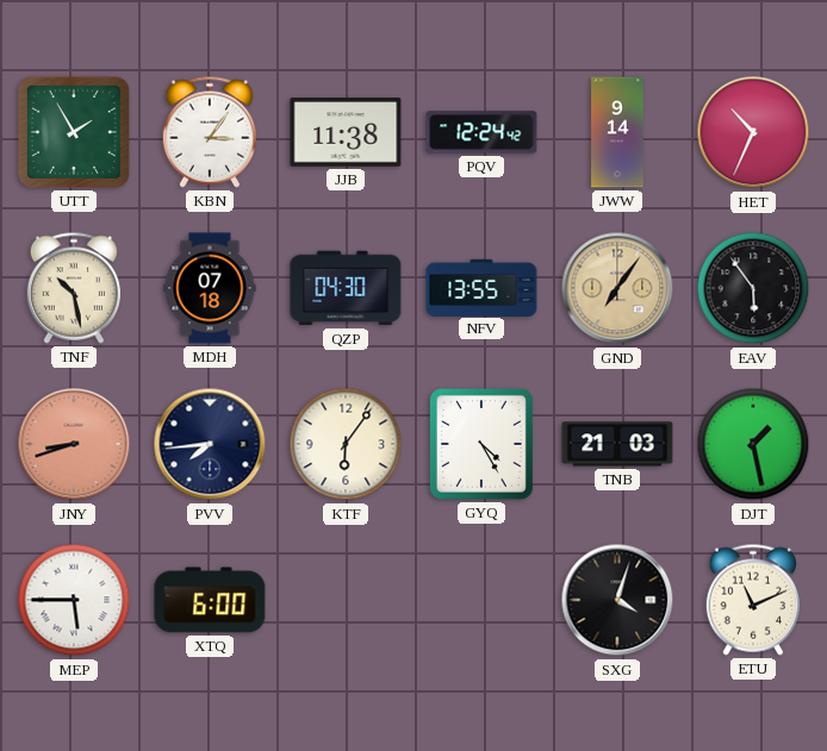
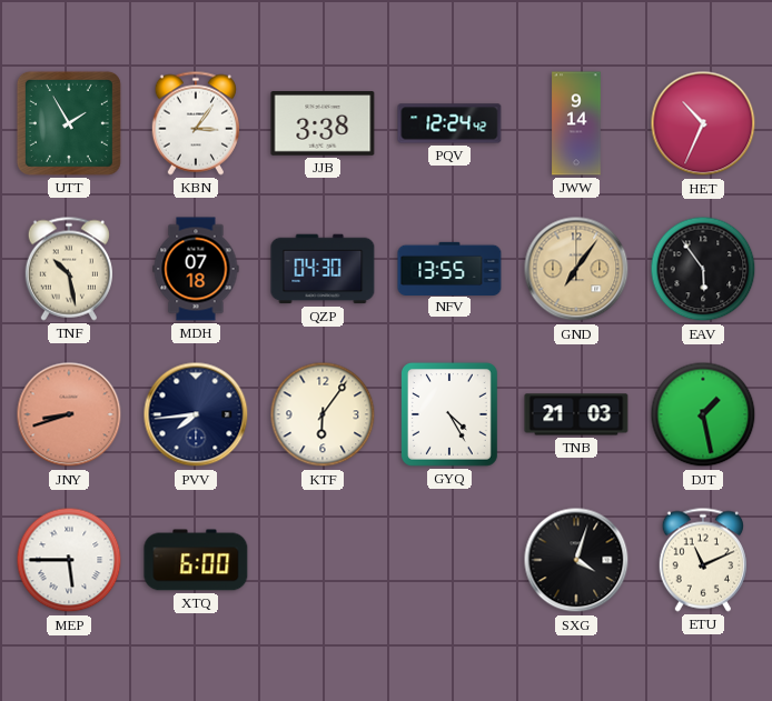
JJB: 11:38 -> 3:38
